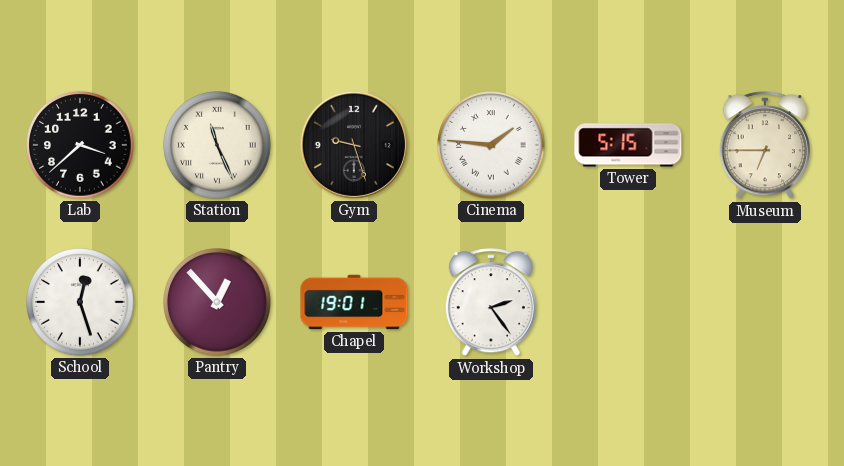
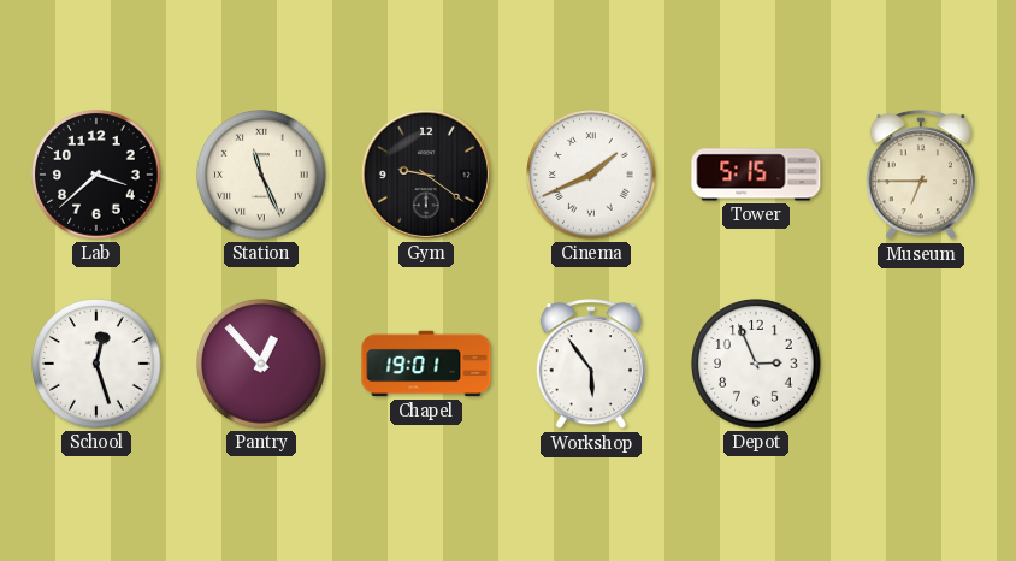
Gym: 9:27 -> 9:21
Cinema: 1:46 -> 1:41
Workshop: 2:24 -> 5:54
Depot: none -> 2:56
